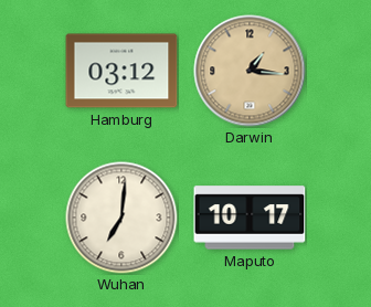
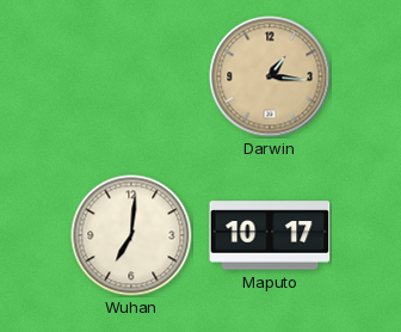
Hamburg: 03:12 -> none
